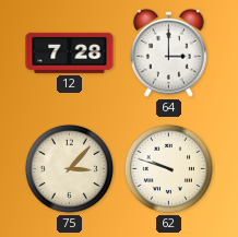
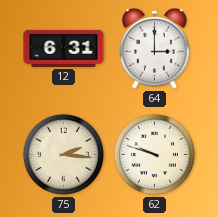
12: 7:28 -> 6:31
75: 3:07 -> 2:16
